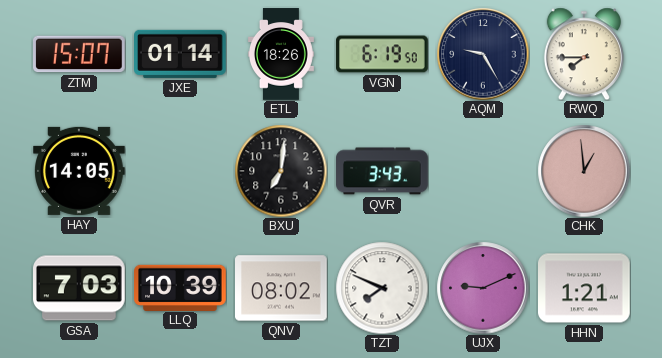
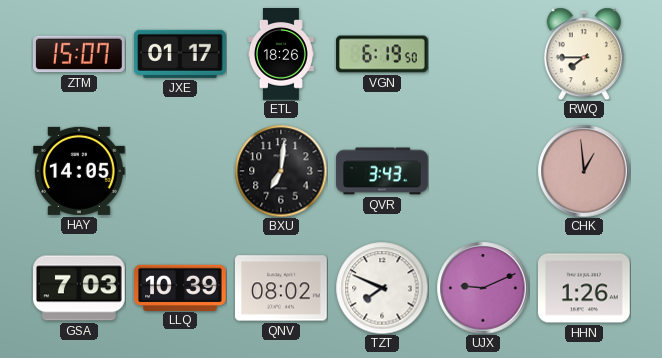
JXE: 01:14 -> 01:17
AQM: 9:25 -> none
HHN: 1:21 -> 1:26
